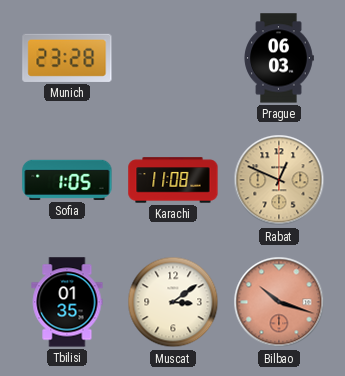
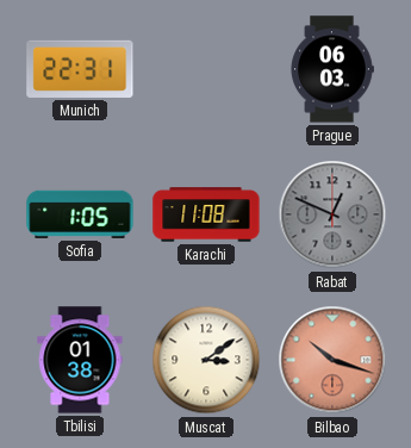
Munich: 23:28 -> 22:31
Rabat dial: champagne -> grey
Tbilisi: 01:35 -> 01:38
